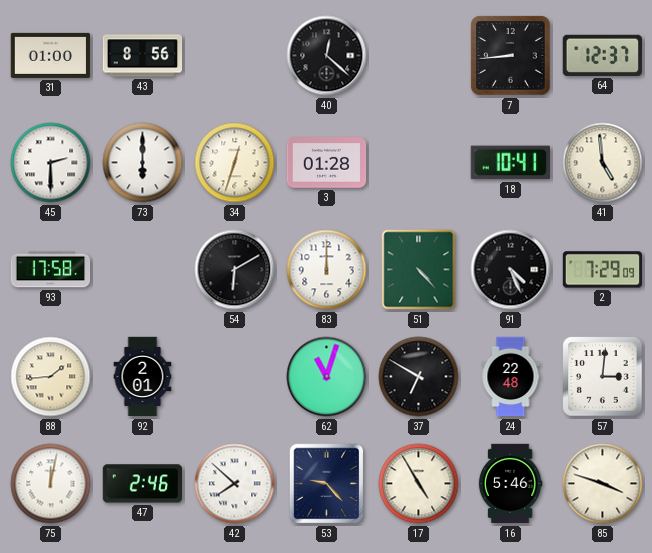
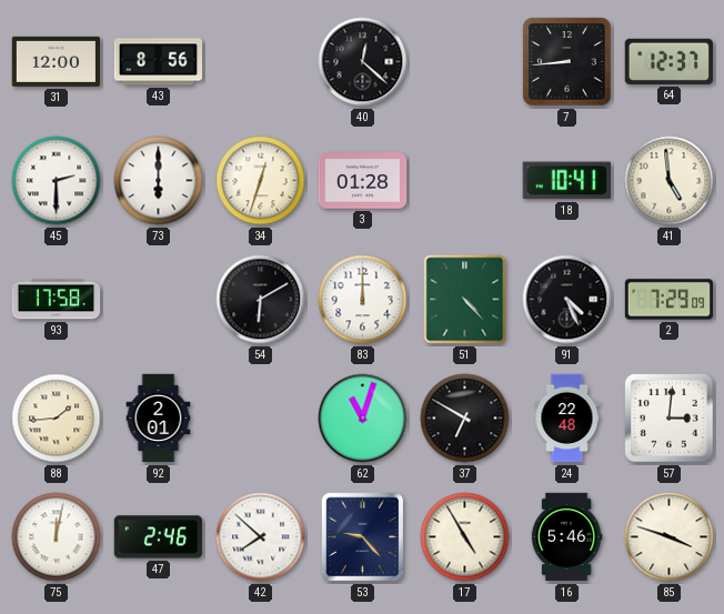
31: 01:00 -> 12:00
